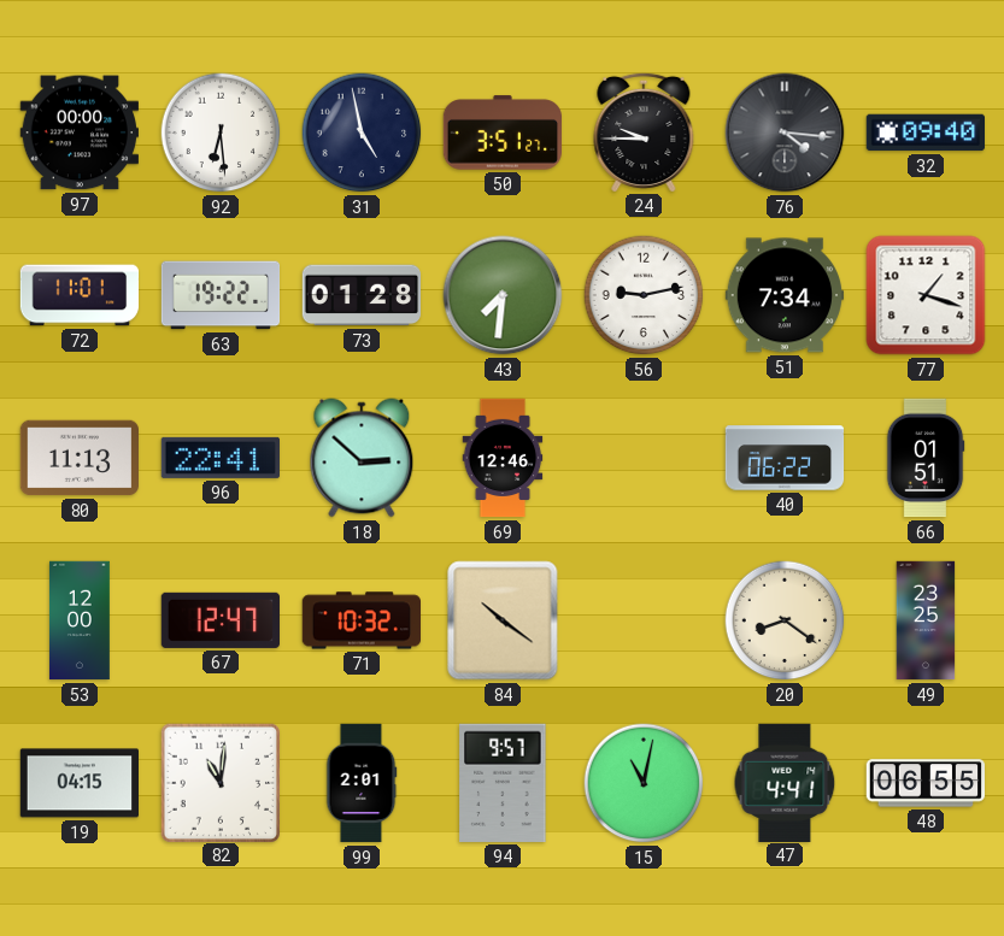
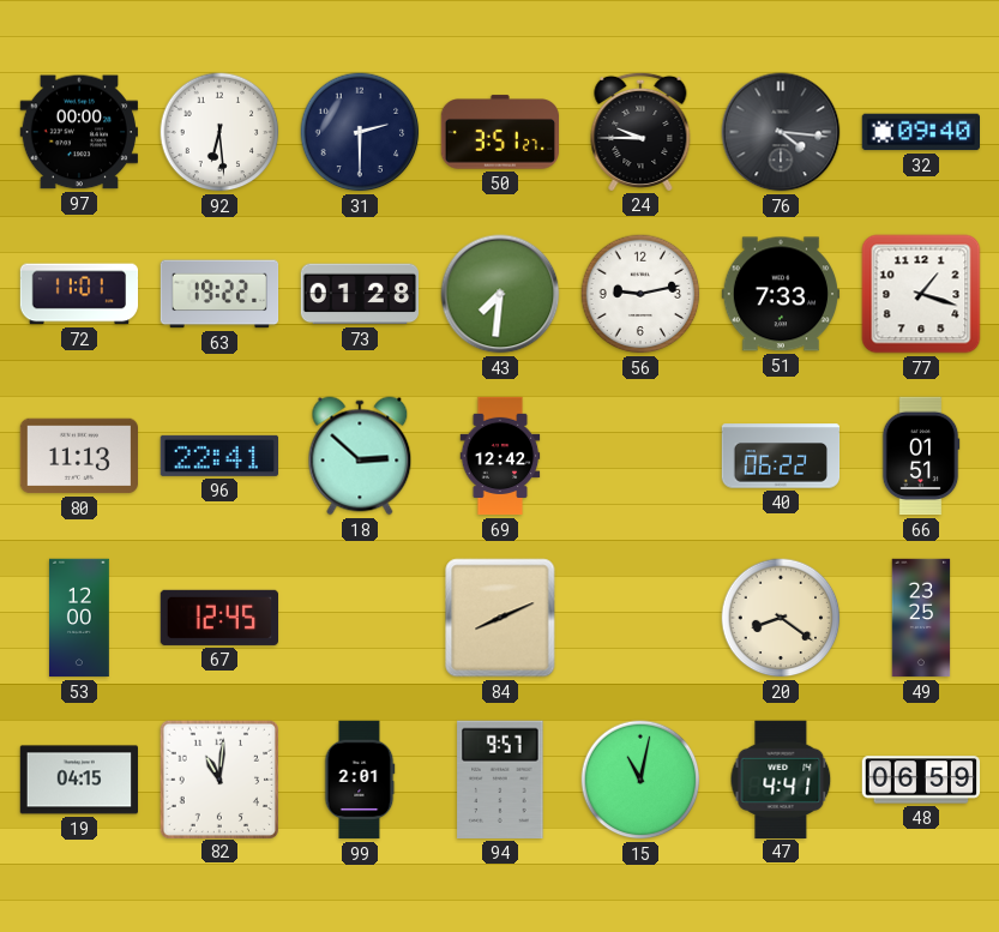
31: 4:58 -> 2:30
51: 7:34 -> 7:33
69: 12:46 -> 12:42
67: 12:47 -> 12:45
71: 10:32 -> none
84: 10:21 -> 8:11
48: 06:55 -> 06:59
